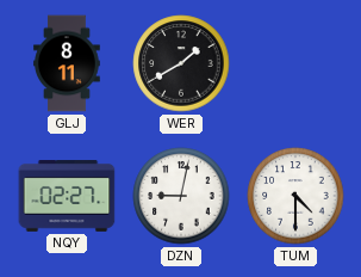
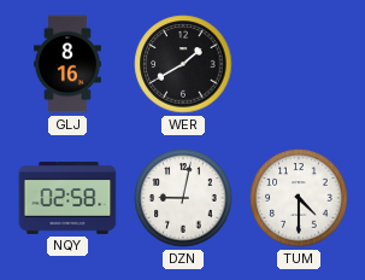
GLJ: 8:11 -> 8:16
NQY: 02:27 -> 02:58
